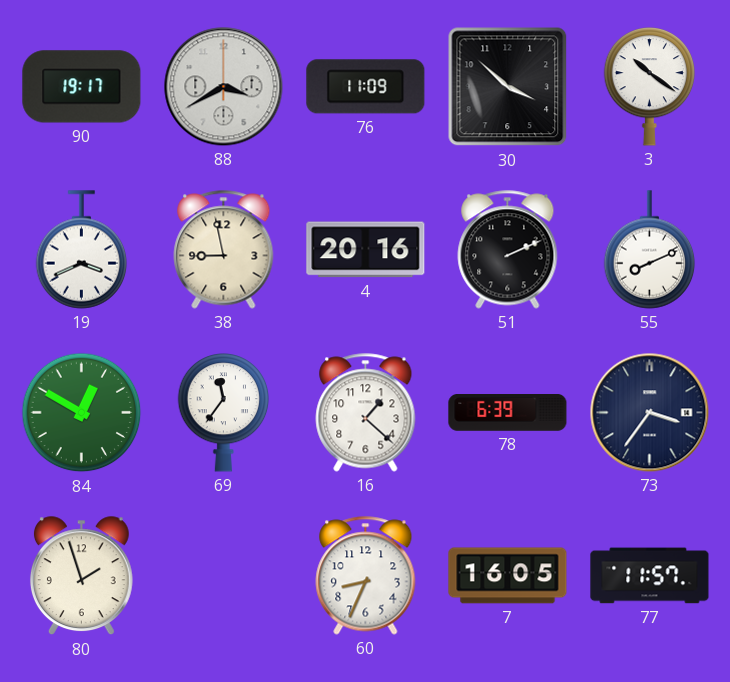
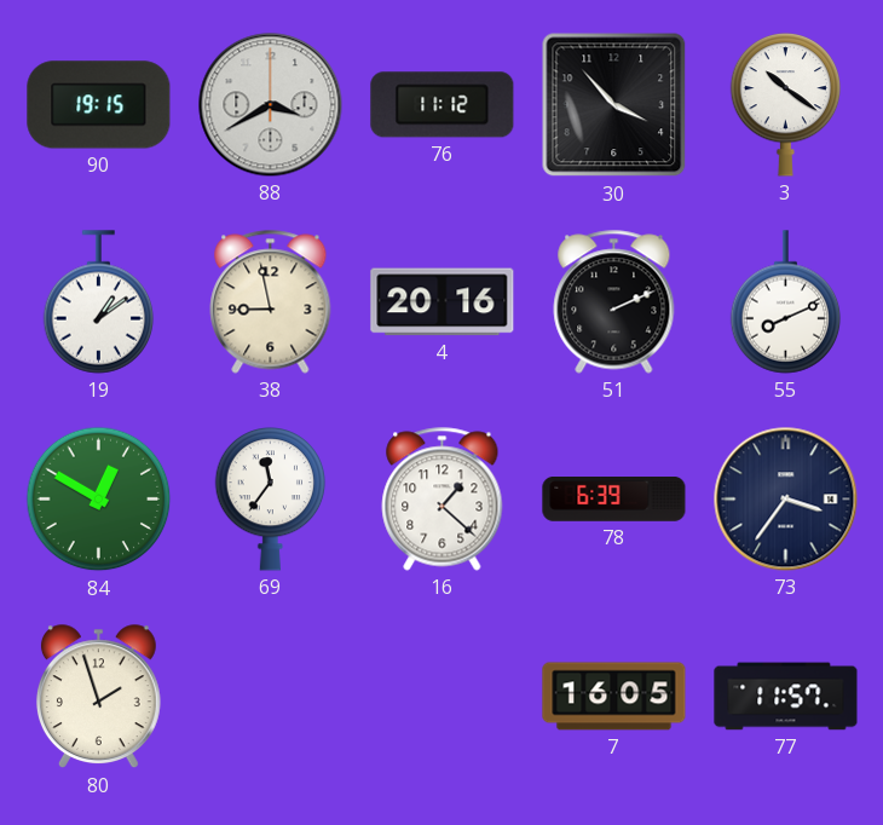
90: 19:17 -> 19:15
76: 11:09 -> 11:12
30: 3:52 -> 3:53
19: 3:41 -> 1:09
60: 8:34 -> none
